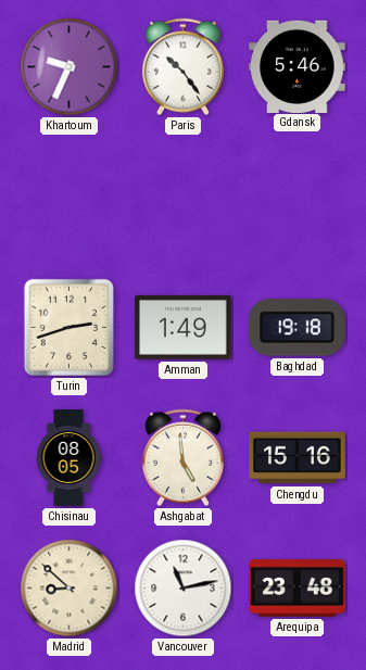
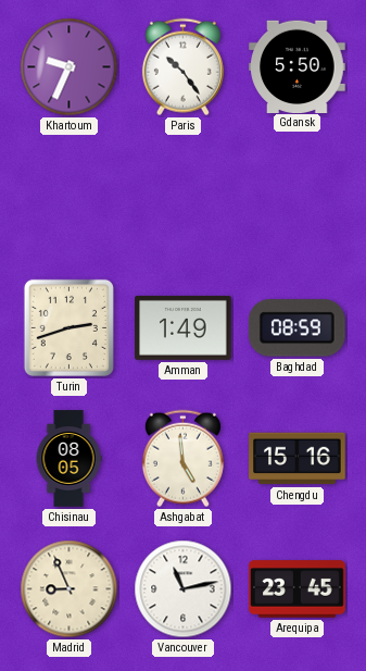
Gdansk: 5:46 -> 5:50
Baghdad: 19:18 -> 08:59
Madrid: 8:52 -> 8:56
Arequipa: 23:48 -> 23:45
